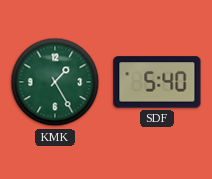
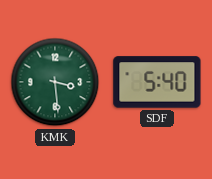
KMK: 1:25 -> 3:29
